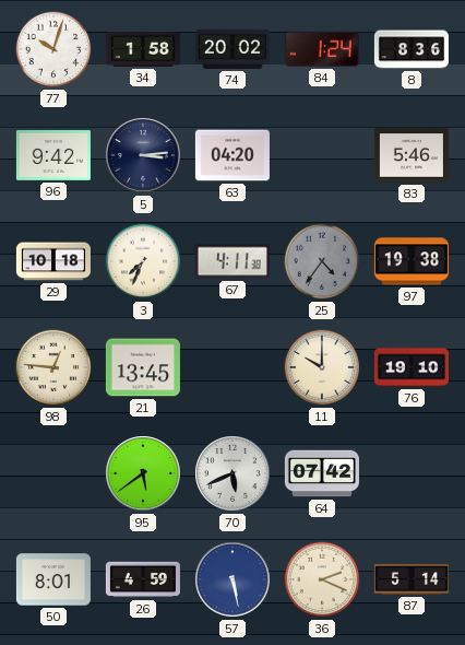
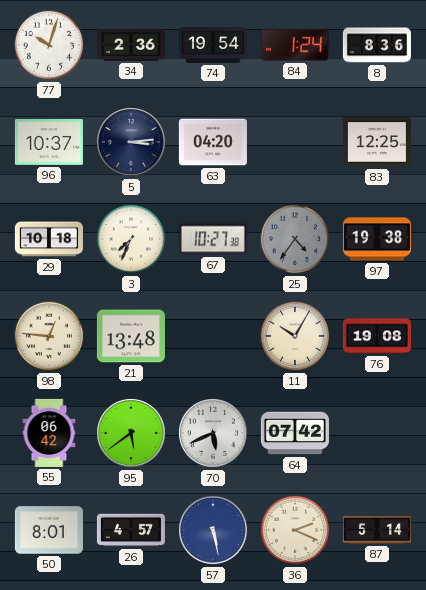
34: 1:58 -> 2:36
74: 20:02 -> 19:54
96: 9:42 -> 10:37
83: 5:46 -> 12:25
67: 4:11 -> 10:27
21: 13:45 -> 13:48
11: 10:00 -> 10:05
76: 19:10 -> 19:08
55: none -> 06:42
26: 4:59 -> 4:57
